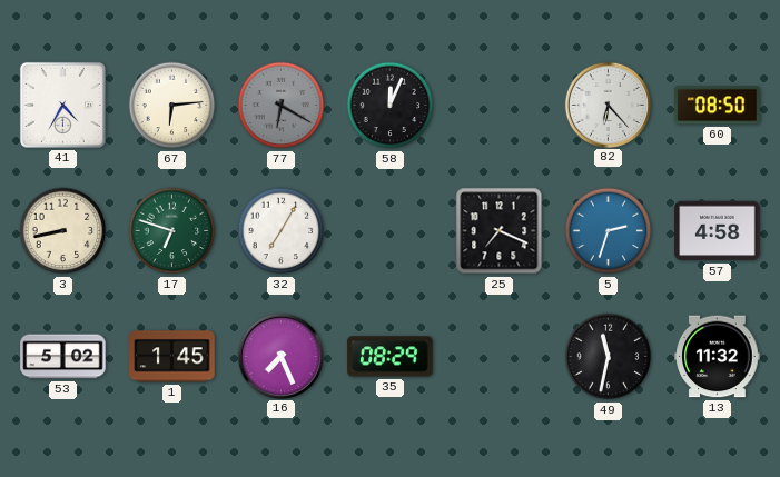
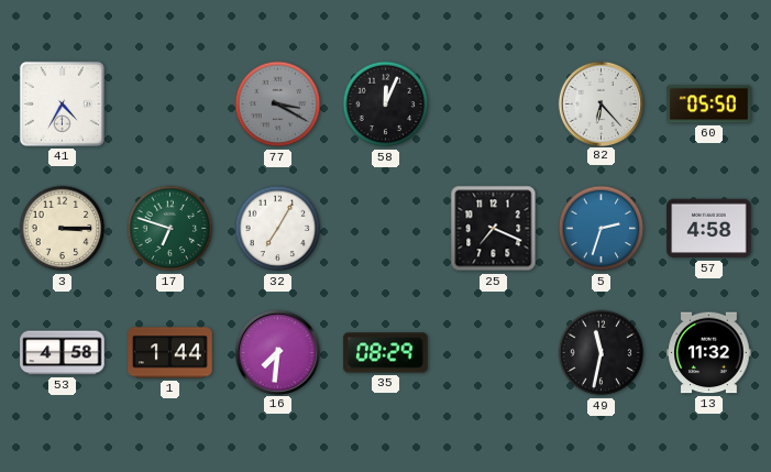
67: 6:14 -> none
77: 6:20 -> 3:20
60: 08:50 -> 05:50
3: 8:43 -> 3:15
53: 5:02 -> 4:58
1: 1:45 -> 1:44
16: 7:26 -> 7:31
